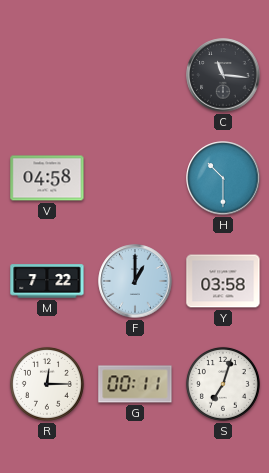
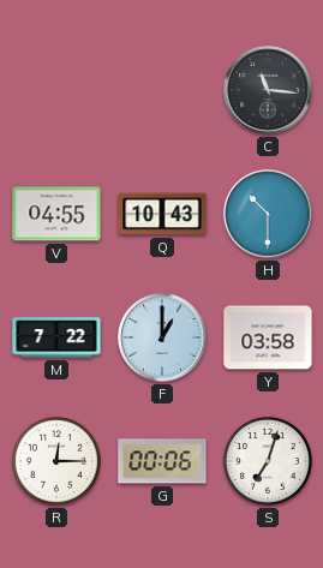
V: 04:58 -> 04:55
Q: none -> 10:43
G: 00:11 -> 00:06
